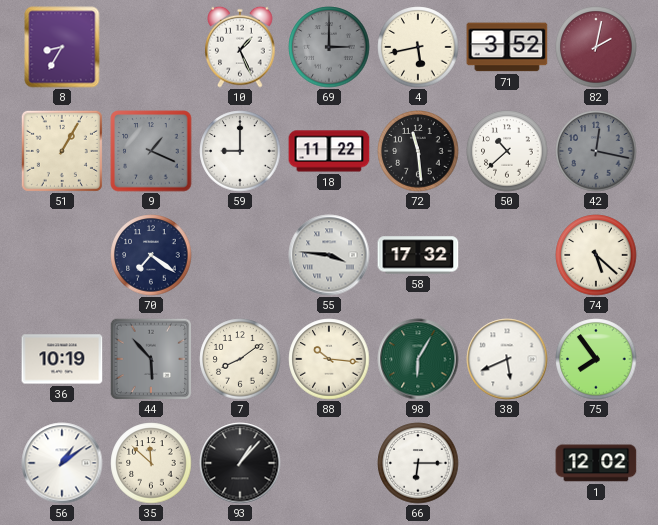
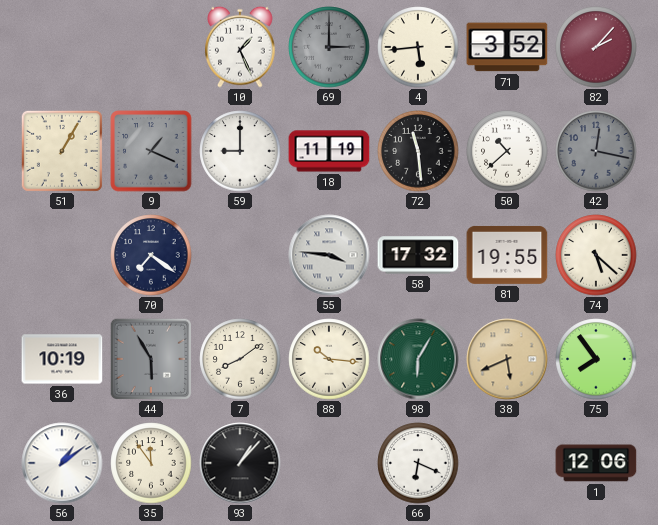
8: 8:35 -> none
4: 5:43 -> 5:44
82: 2:02 -> 2:07
18: 11:22 -> 11:19
81: none -> 19:55
44: 5:53 -> 5:55
38 dial: white -> champagne
35: 11:52 -> 11:54
66: 6:15 -> 6:19
1: 12:02 -> 12:06
